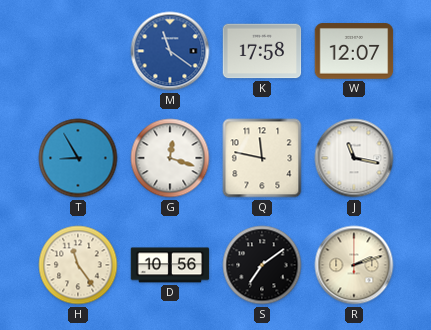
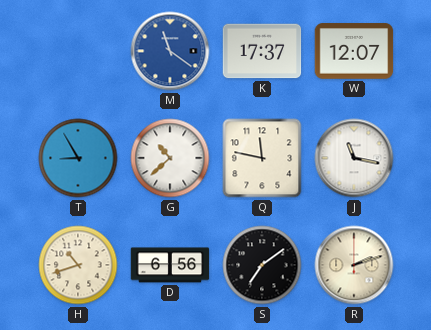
K: 17:58 -> 17:37
G: 12:18 -> 10:38
H: 11:24 -> 10:42
D: 10:56 -> 6:56
